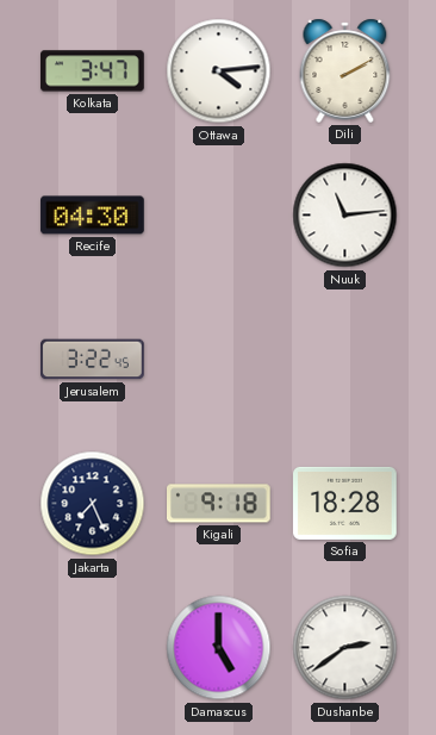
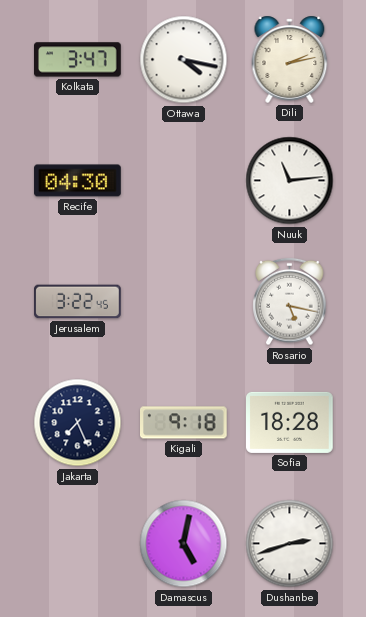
Ottawa: 4:14 -> 4:17
Dili: 2:10 -> 2:13
Rosario: none -> 5:17
Damascus: 5:00 -> 5:02
Dushanbe: 2:39 -> 2:42
